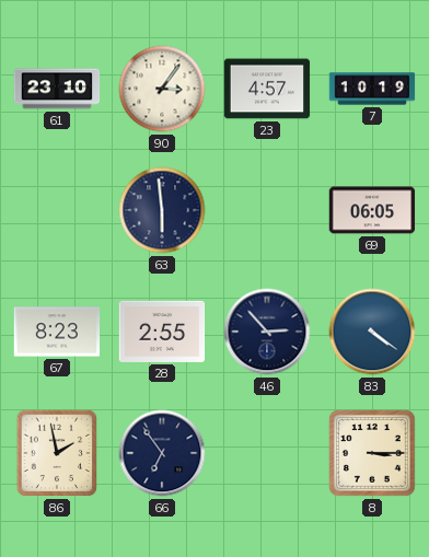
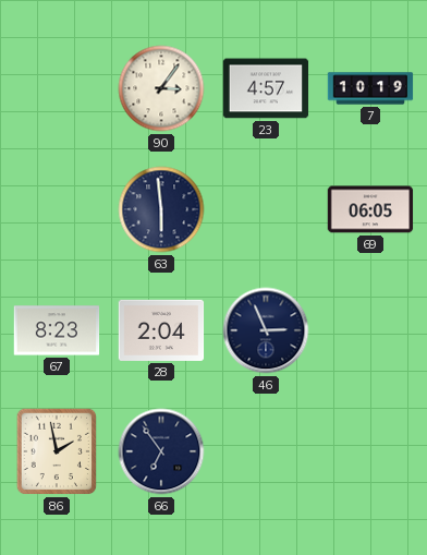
61: 23:10 -> none
28: 2:55 -> 2:04
46: 2:53 -> 2:56
83: 4:21 -> none
8: 3:15 -> none
